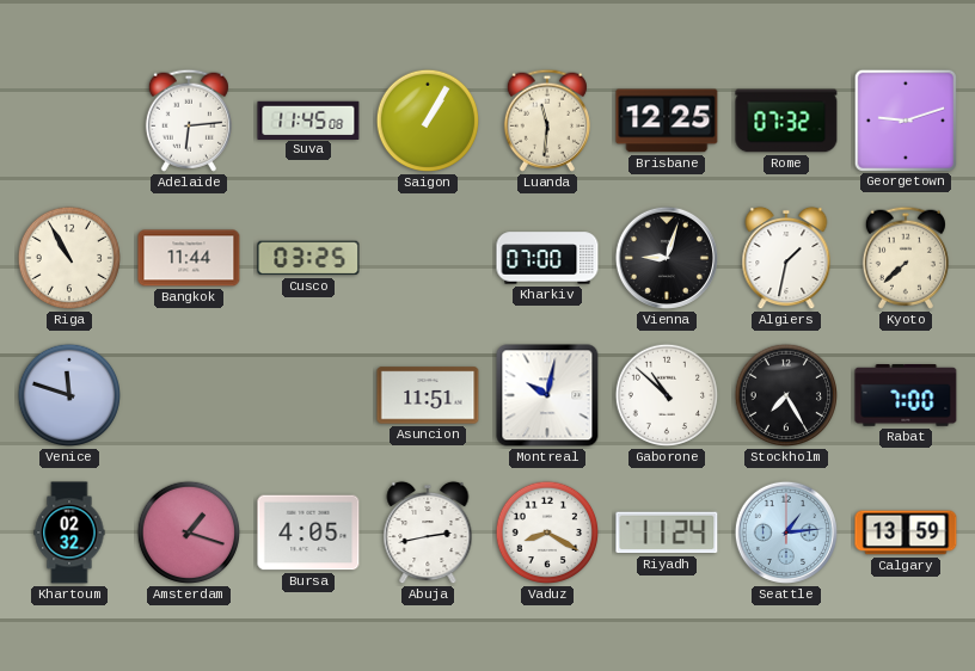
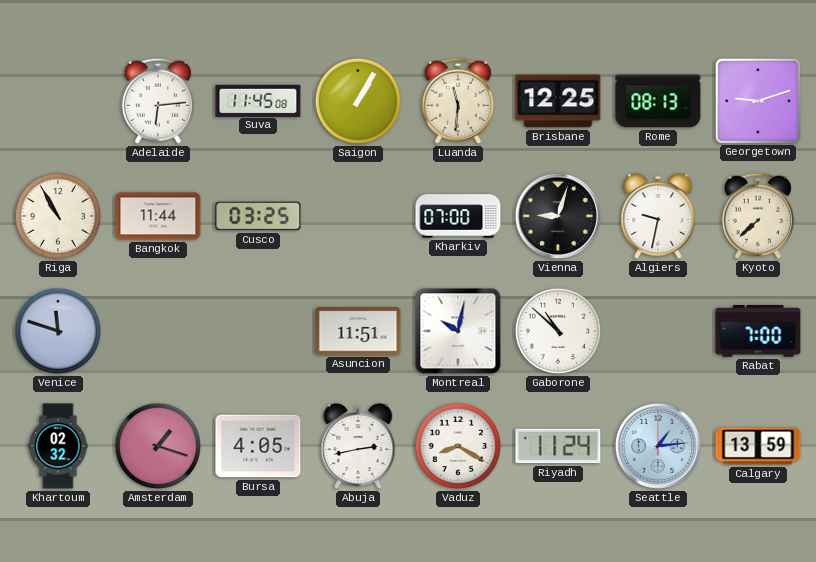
Rome: 07:32 -> 08:13
Algiers: 1:32 -> 9:32
Stockholm: 7:25 -> none
